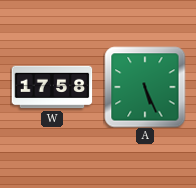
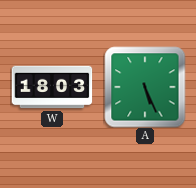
W: 17:58 -> 18:03
